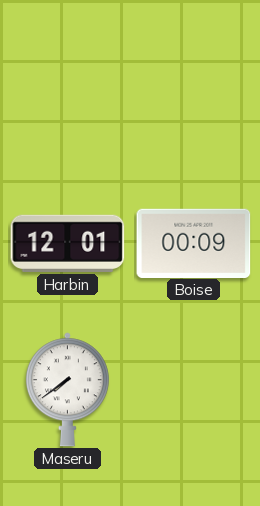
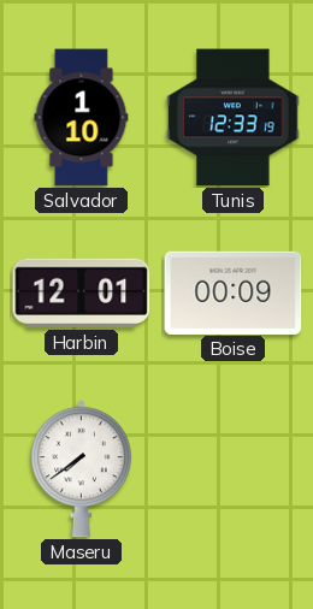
Salvador: none -> 1:10
Tunis: none -> 12:33
